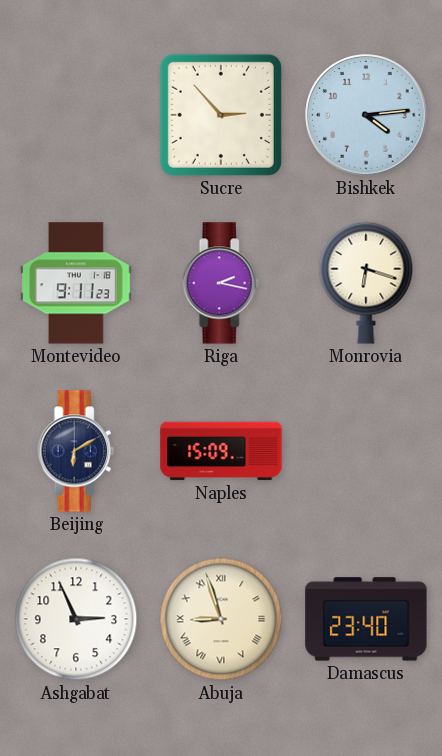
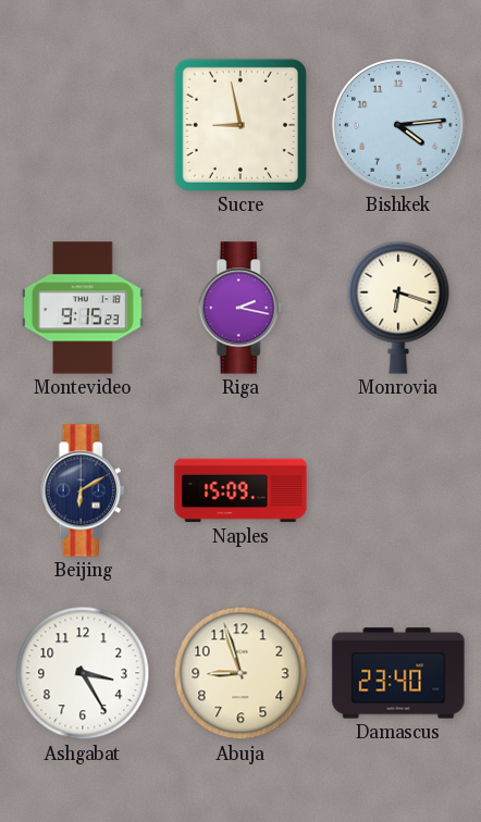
Sucre: 2:53 -> 8:58
Montevideo: 9:11 -> 9:15
Ashgabat: 2:56 -> 3:25
Abuja numerals: Roman -> Arabic
